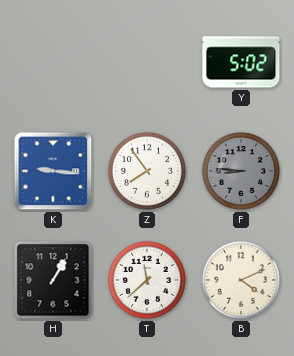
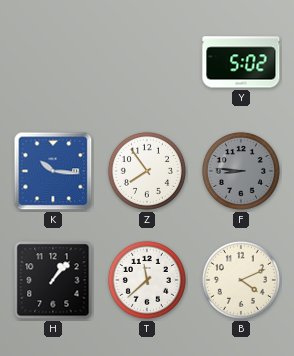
K: 9:16 -> 10:16
H: 1:05 -> 1:07
